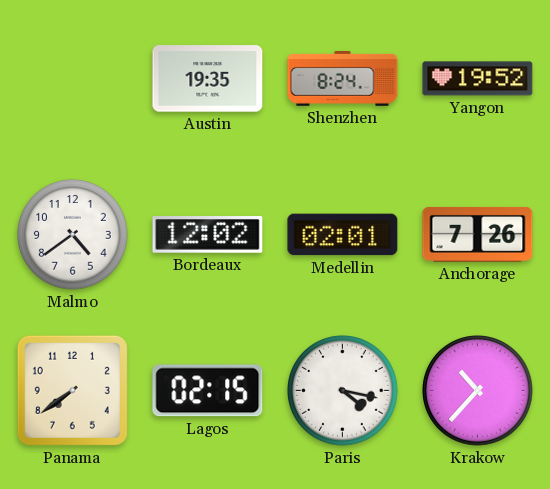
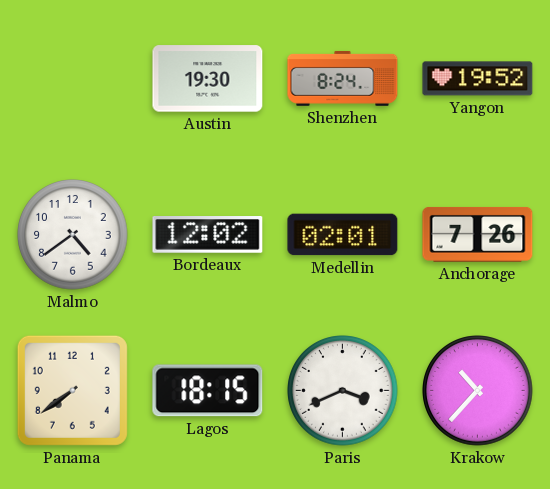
Austin: 19:35 -> 19:30
Lagos: 02:15 -> 18:15
Paris: 4:17 -> 3:41
